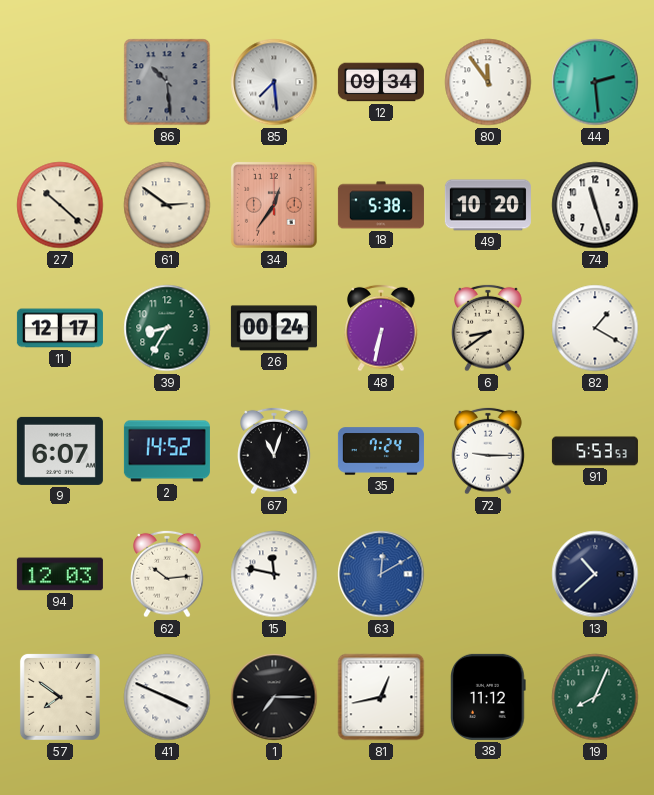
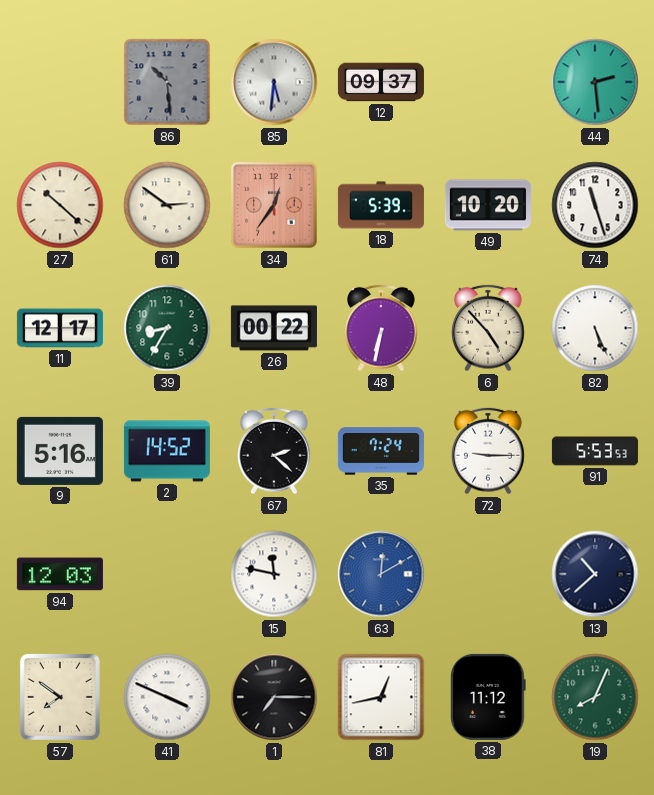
85: 7:29 -> 5:31
12: 09:34 -> 09:37
80: 11:54 -> none
18: 5:38 -> 5:39
26: 00:24 -> 00:22
6: 8:39 -> 4:53
82: 1:20 -> 5:26
9: 6:07 -> 5:16
67: 11:03 -> 2:22
62: 10:14 -> none
